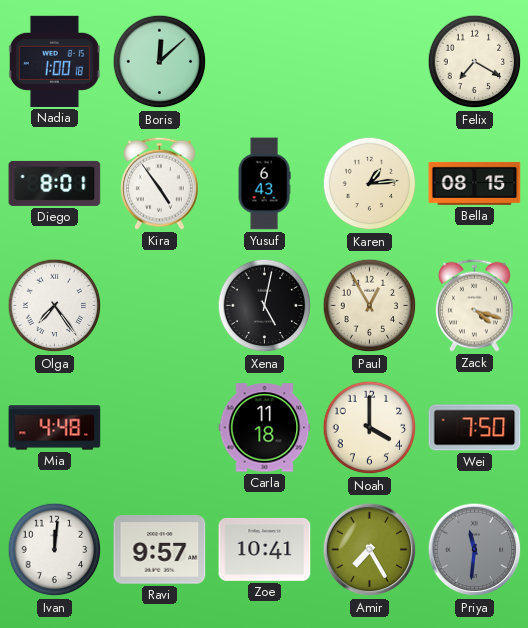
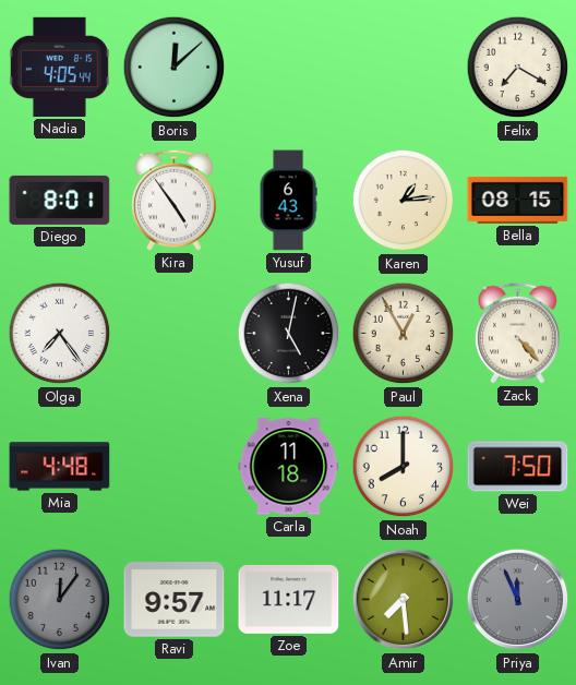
Nadia: 1:00 -> 4:05
Zack: 4:18 -> 4:23
Noah: 4:00 -> 8:00
Ivan: 12:01 -> 12:06
Ivan dial: white -> grey
Zoe: 10:41 -> 11:17
Amir: 7:25 -> 7:29
Priya: 11:31 -> 11:56
